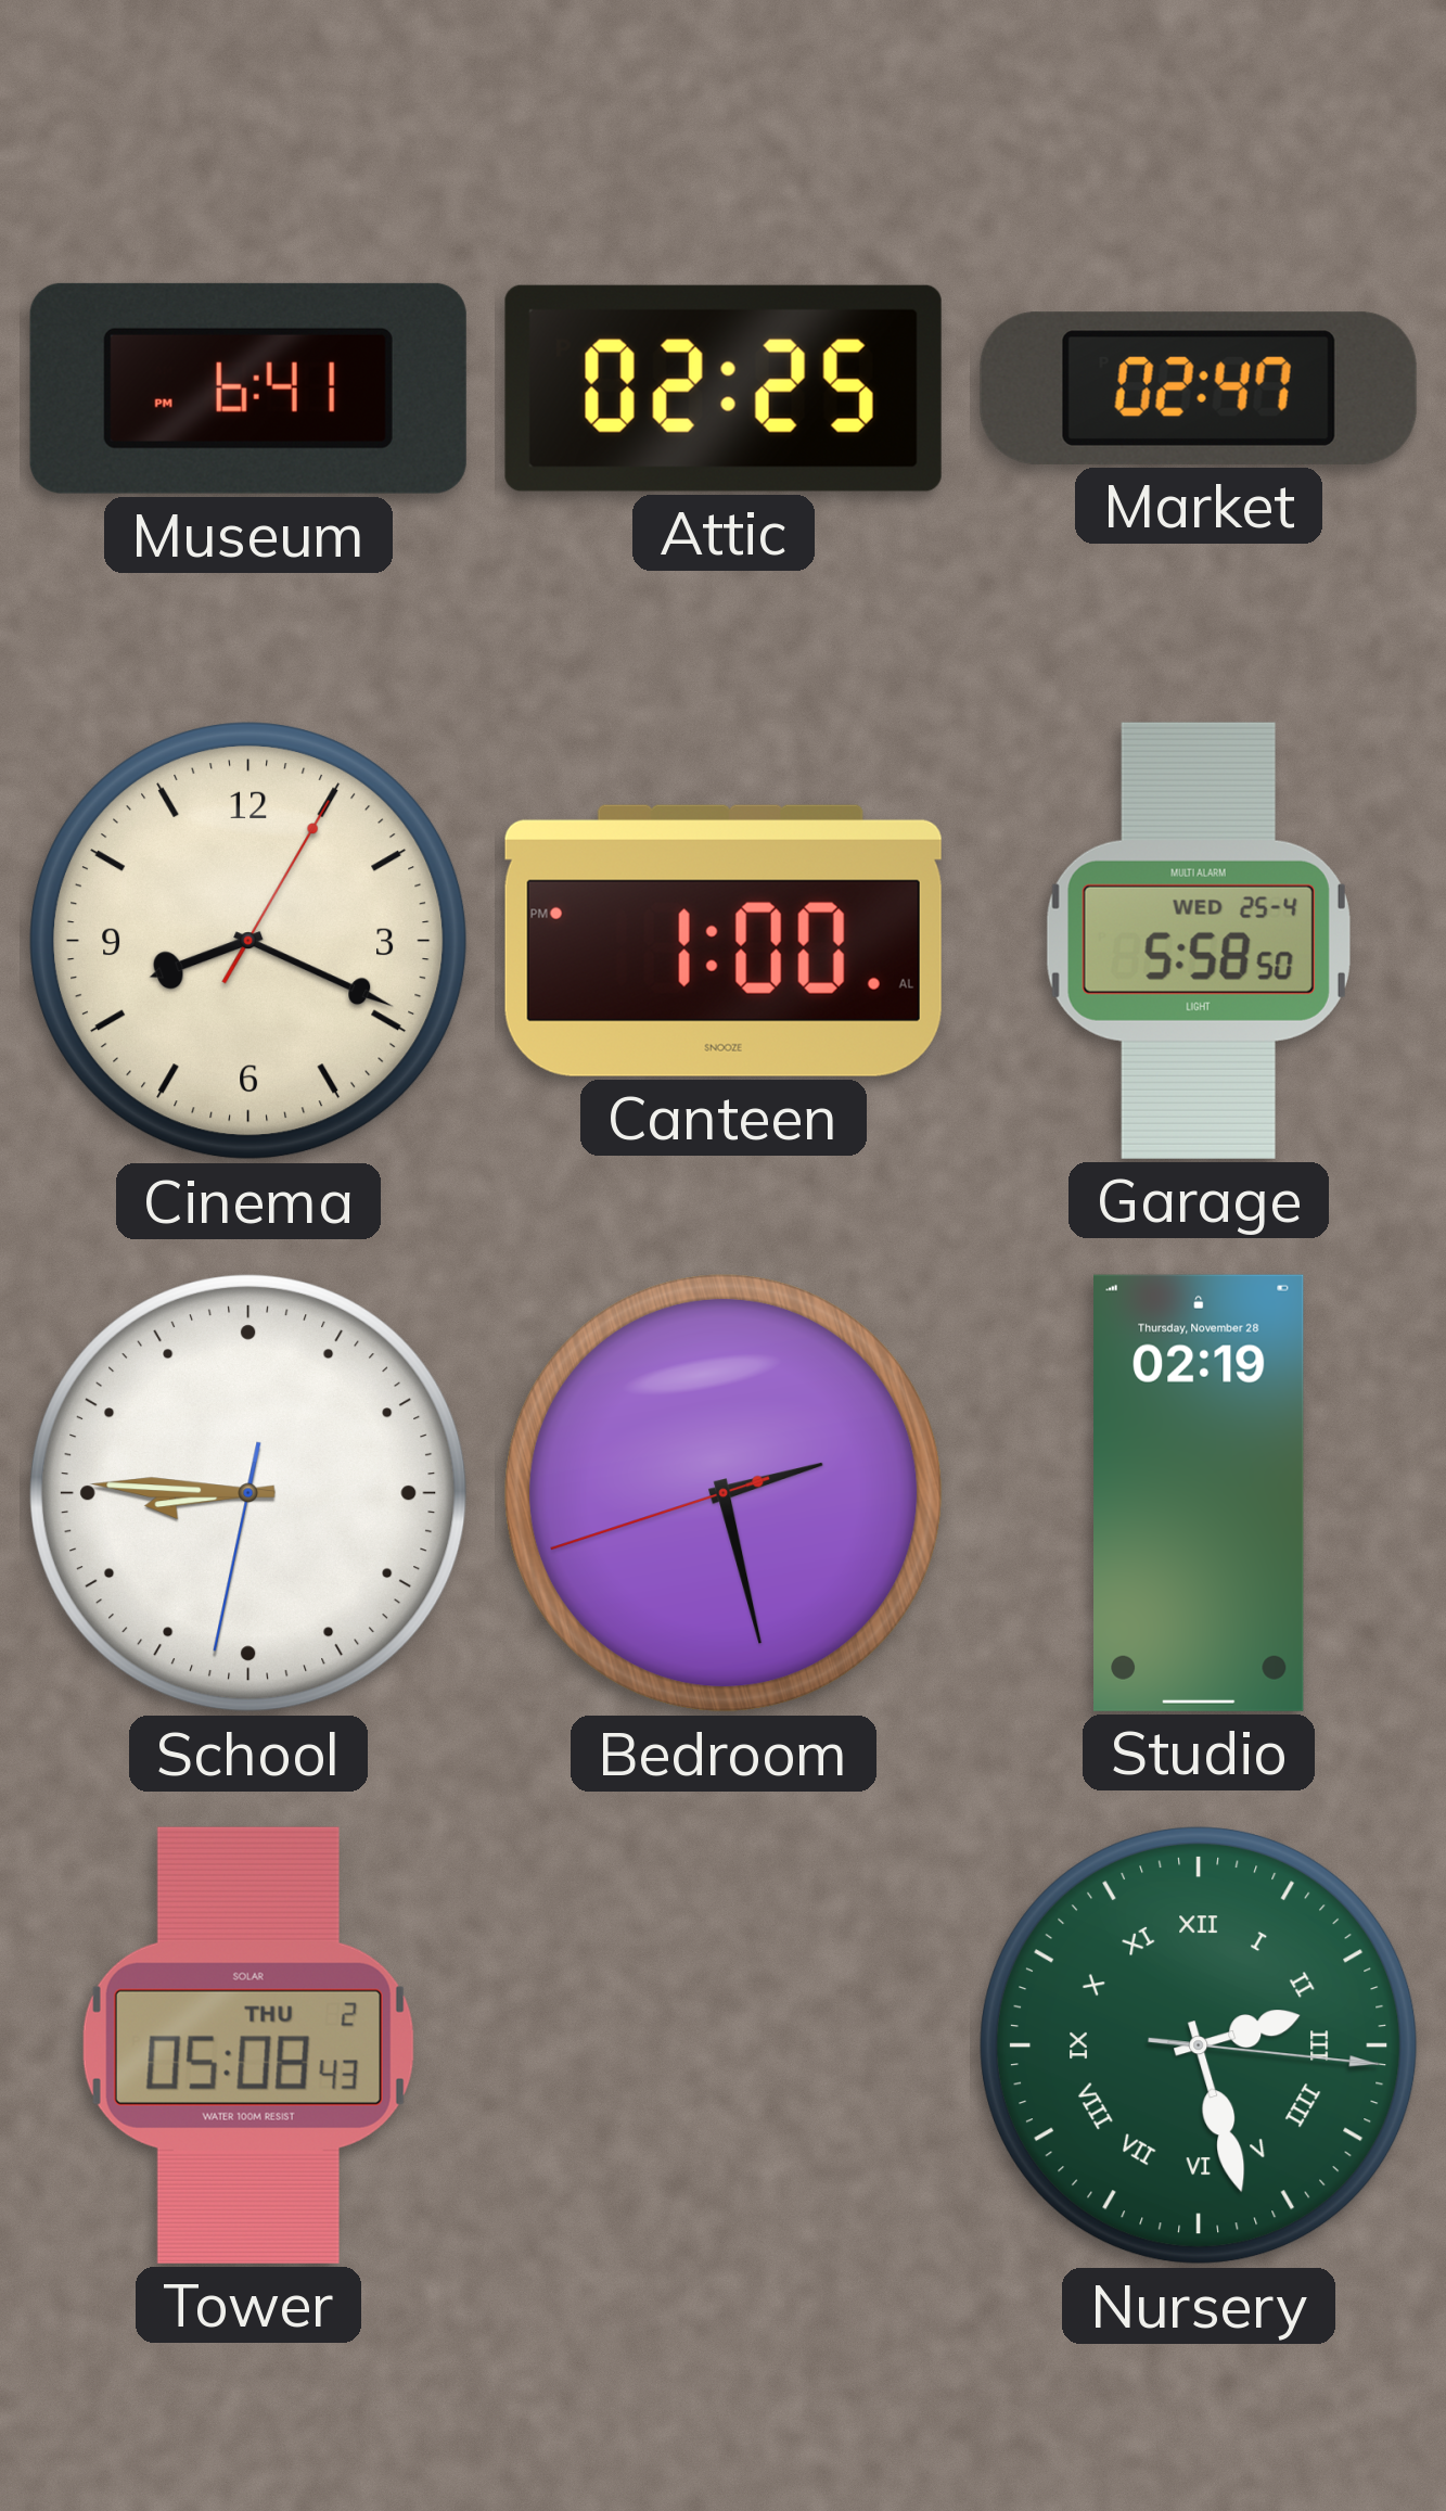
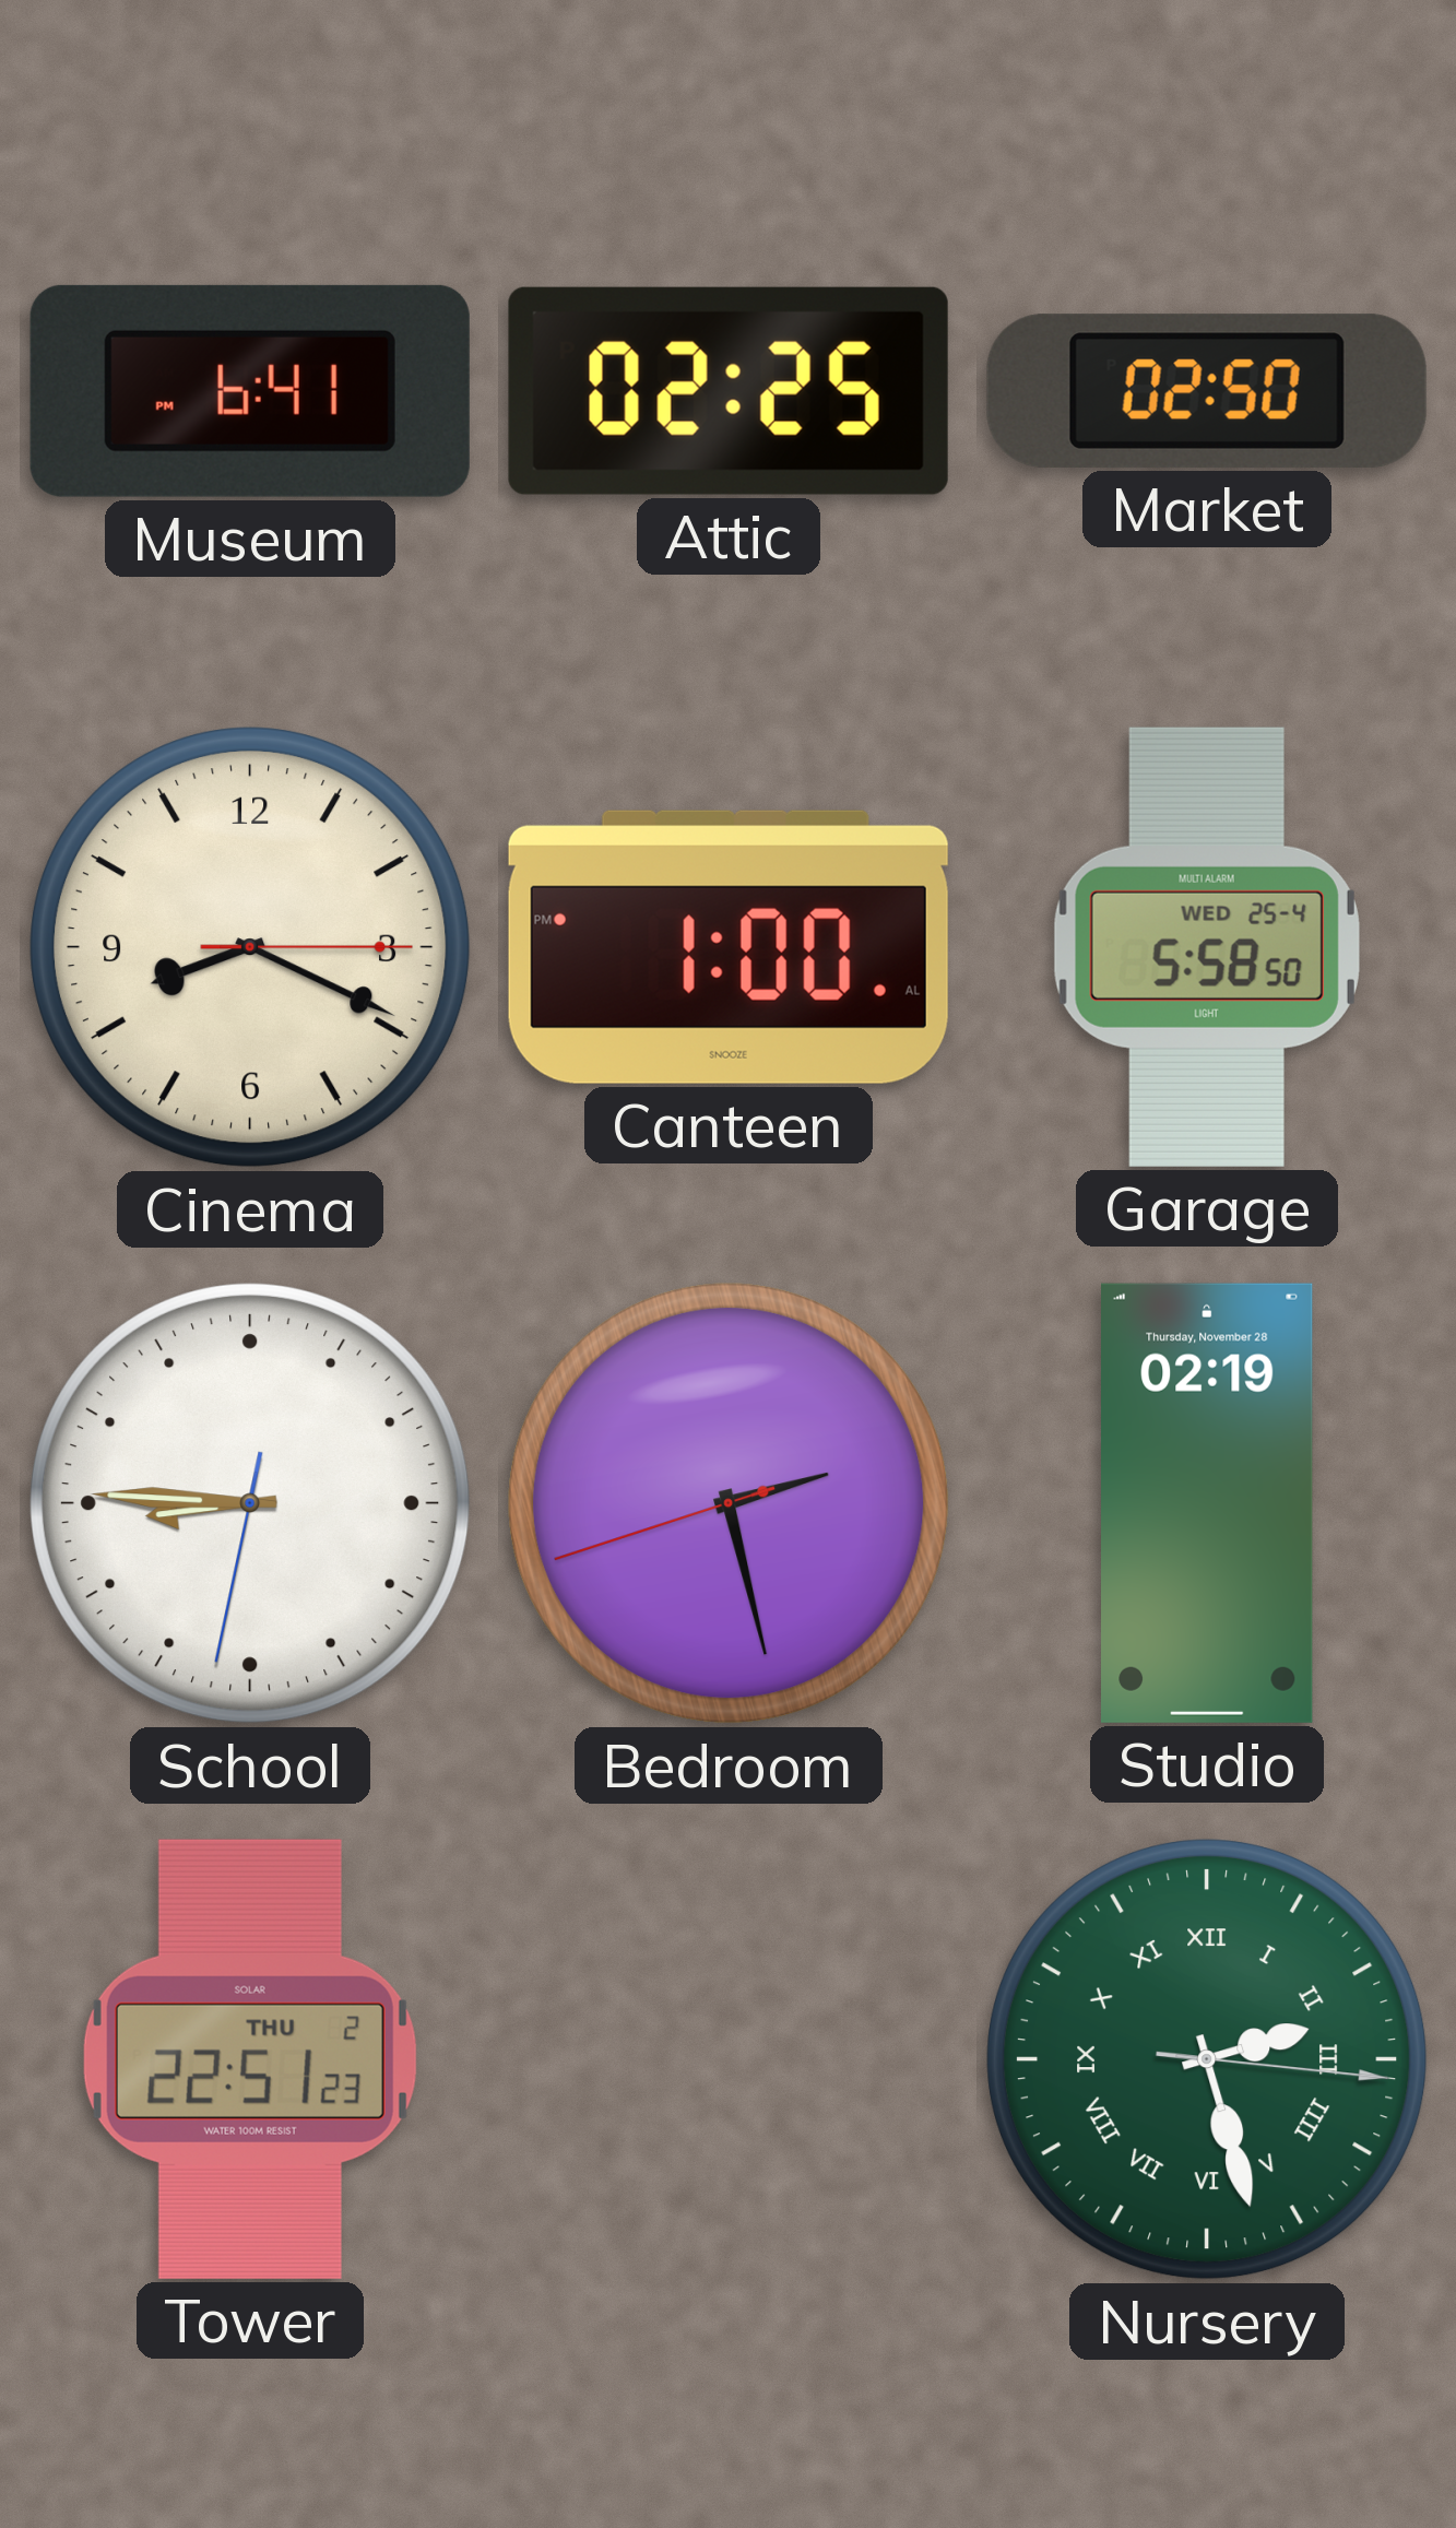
Market: 02:47 -> 02:50
Cinema: 8:19:05 -> 8:19:15
Tower: 05:08 -> 22:51
